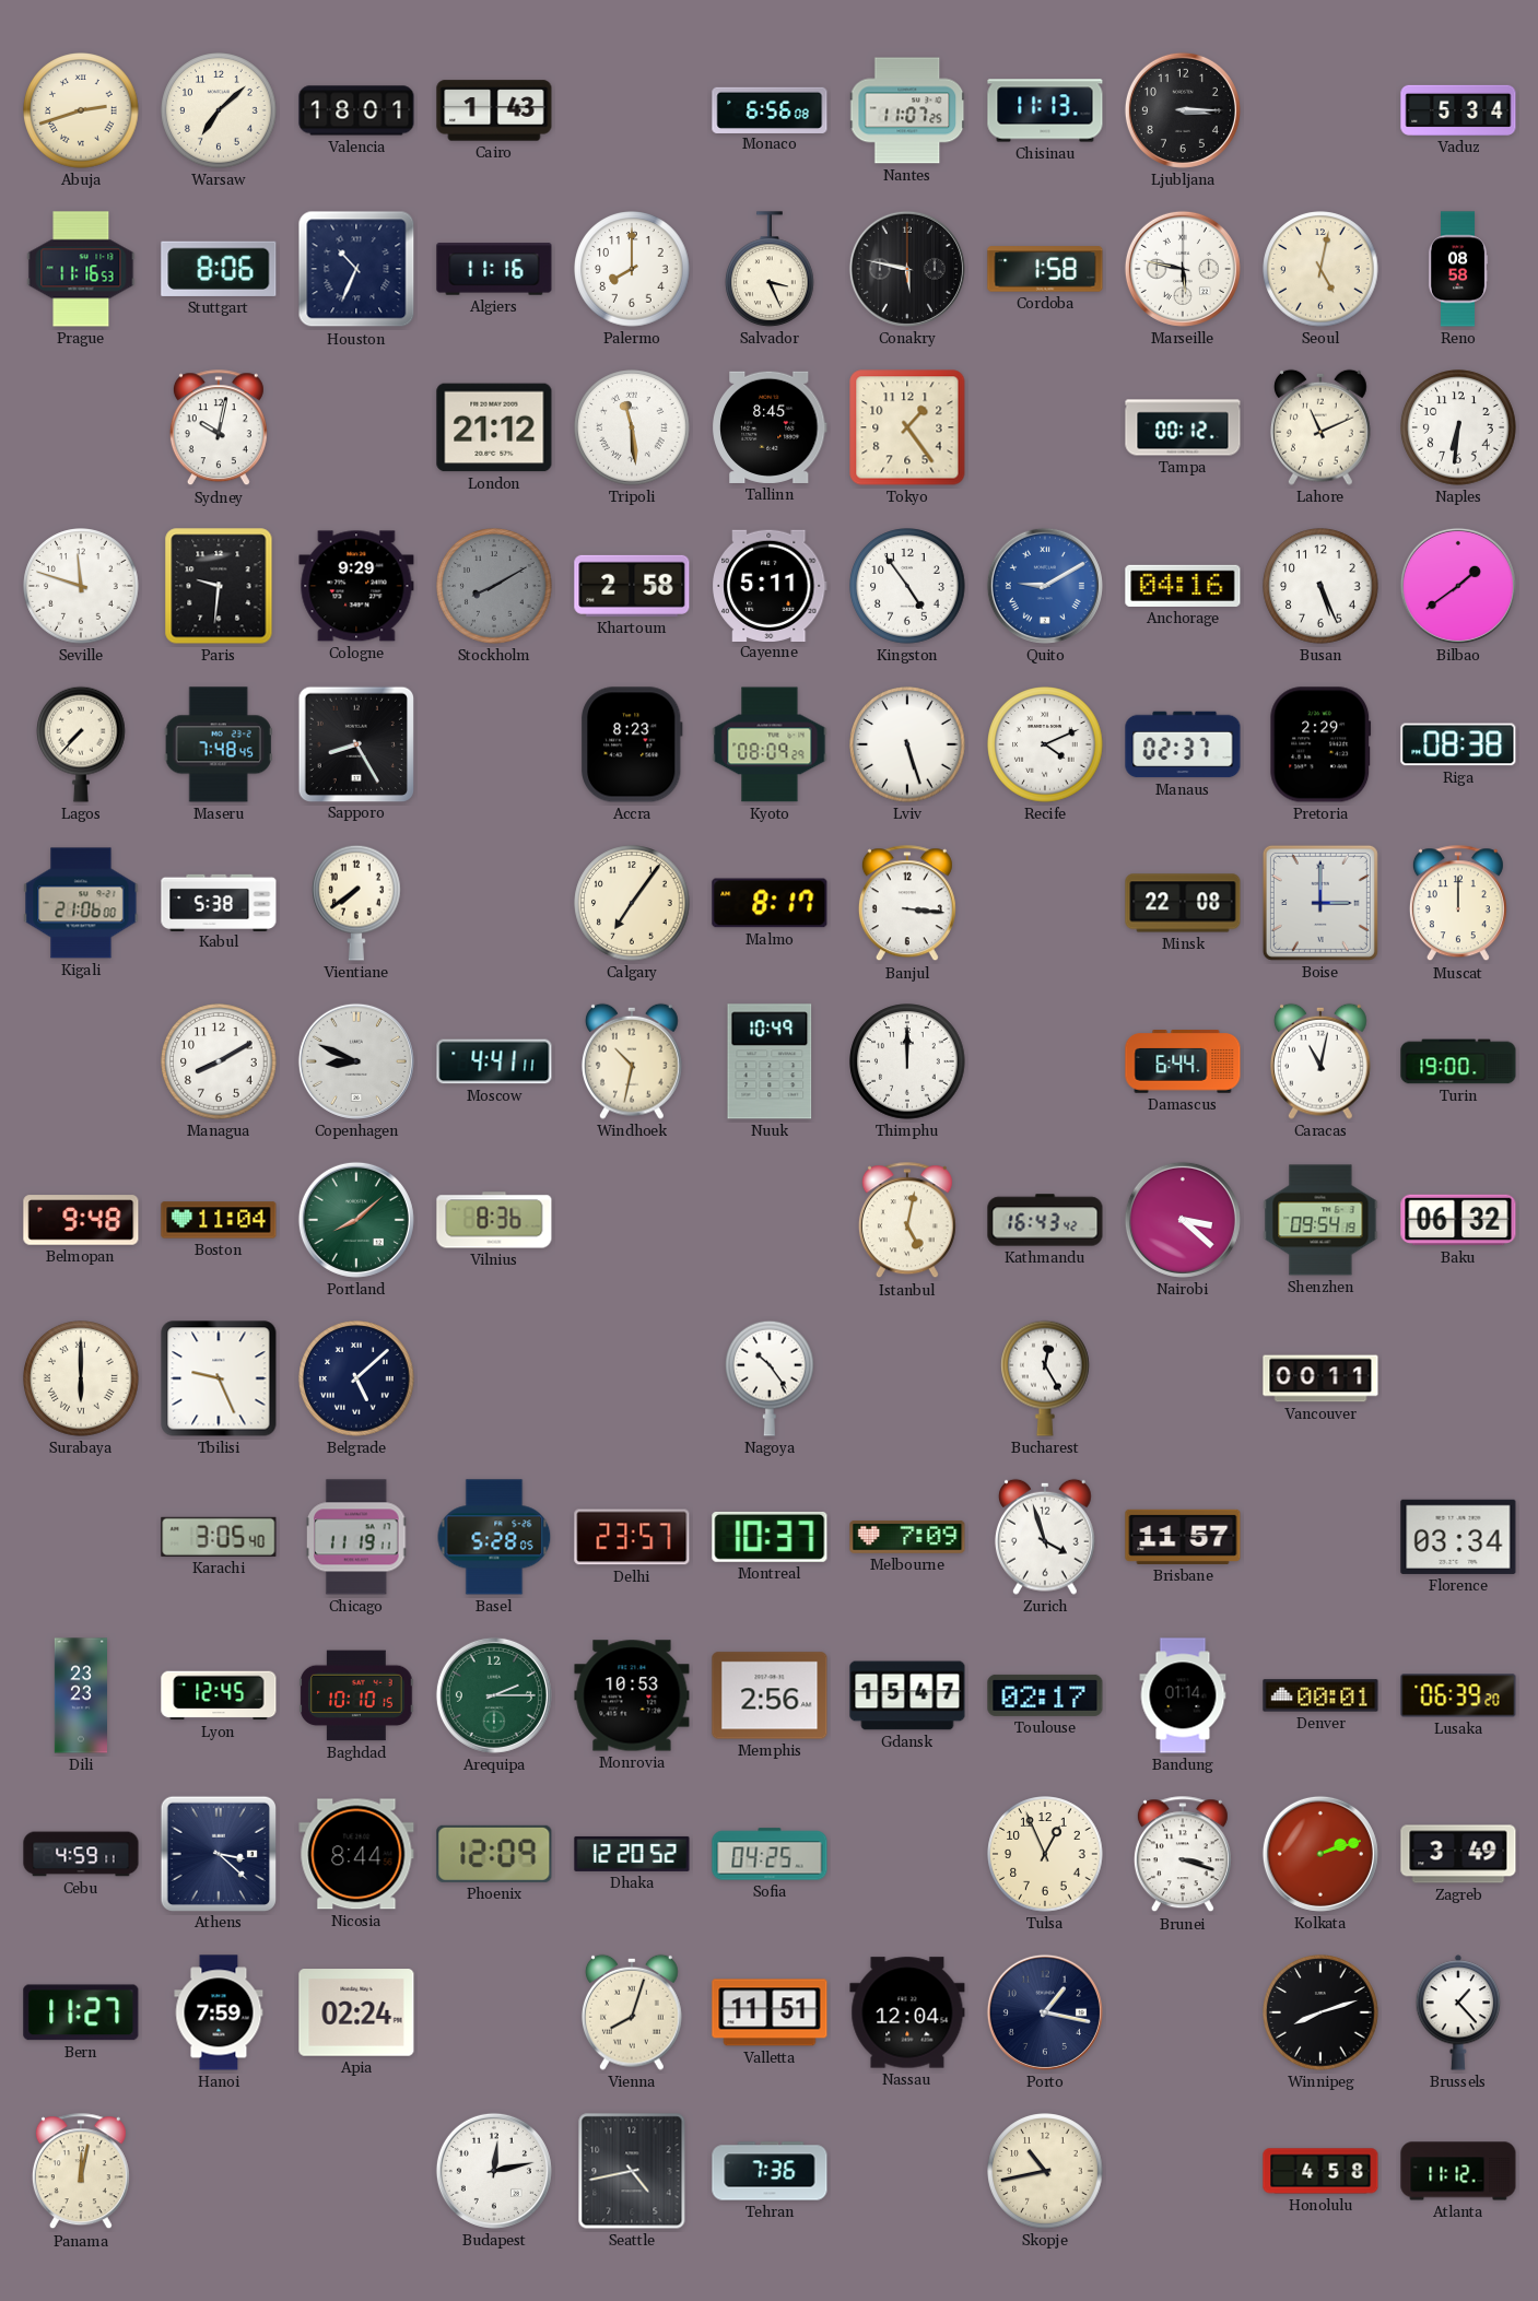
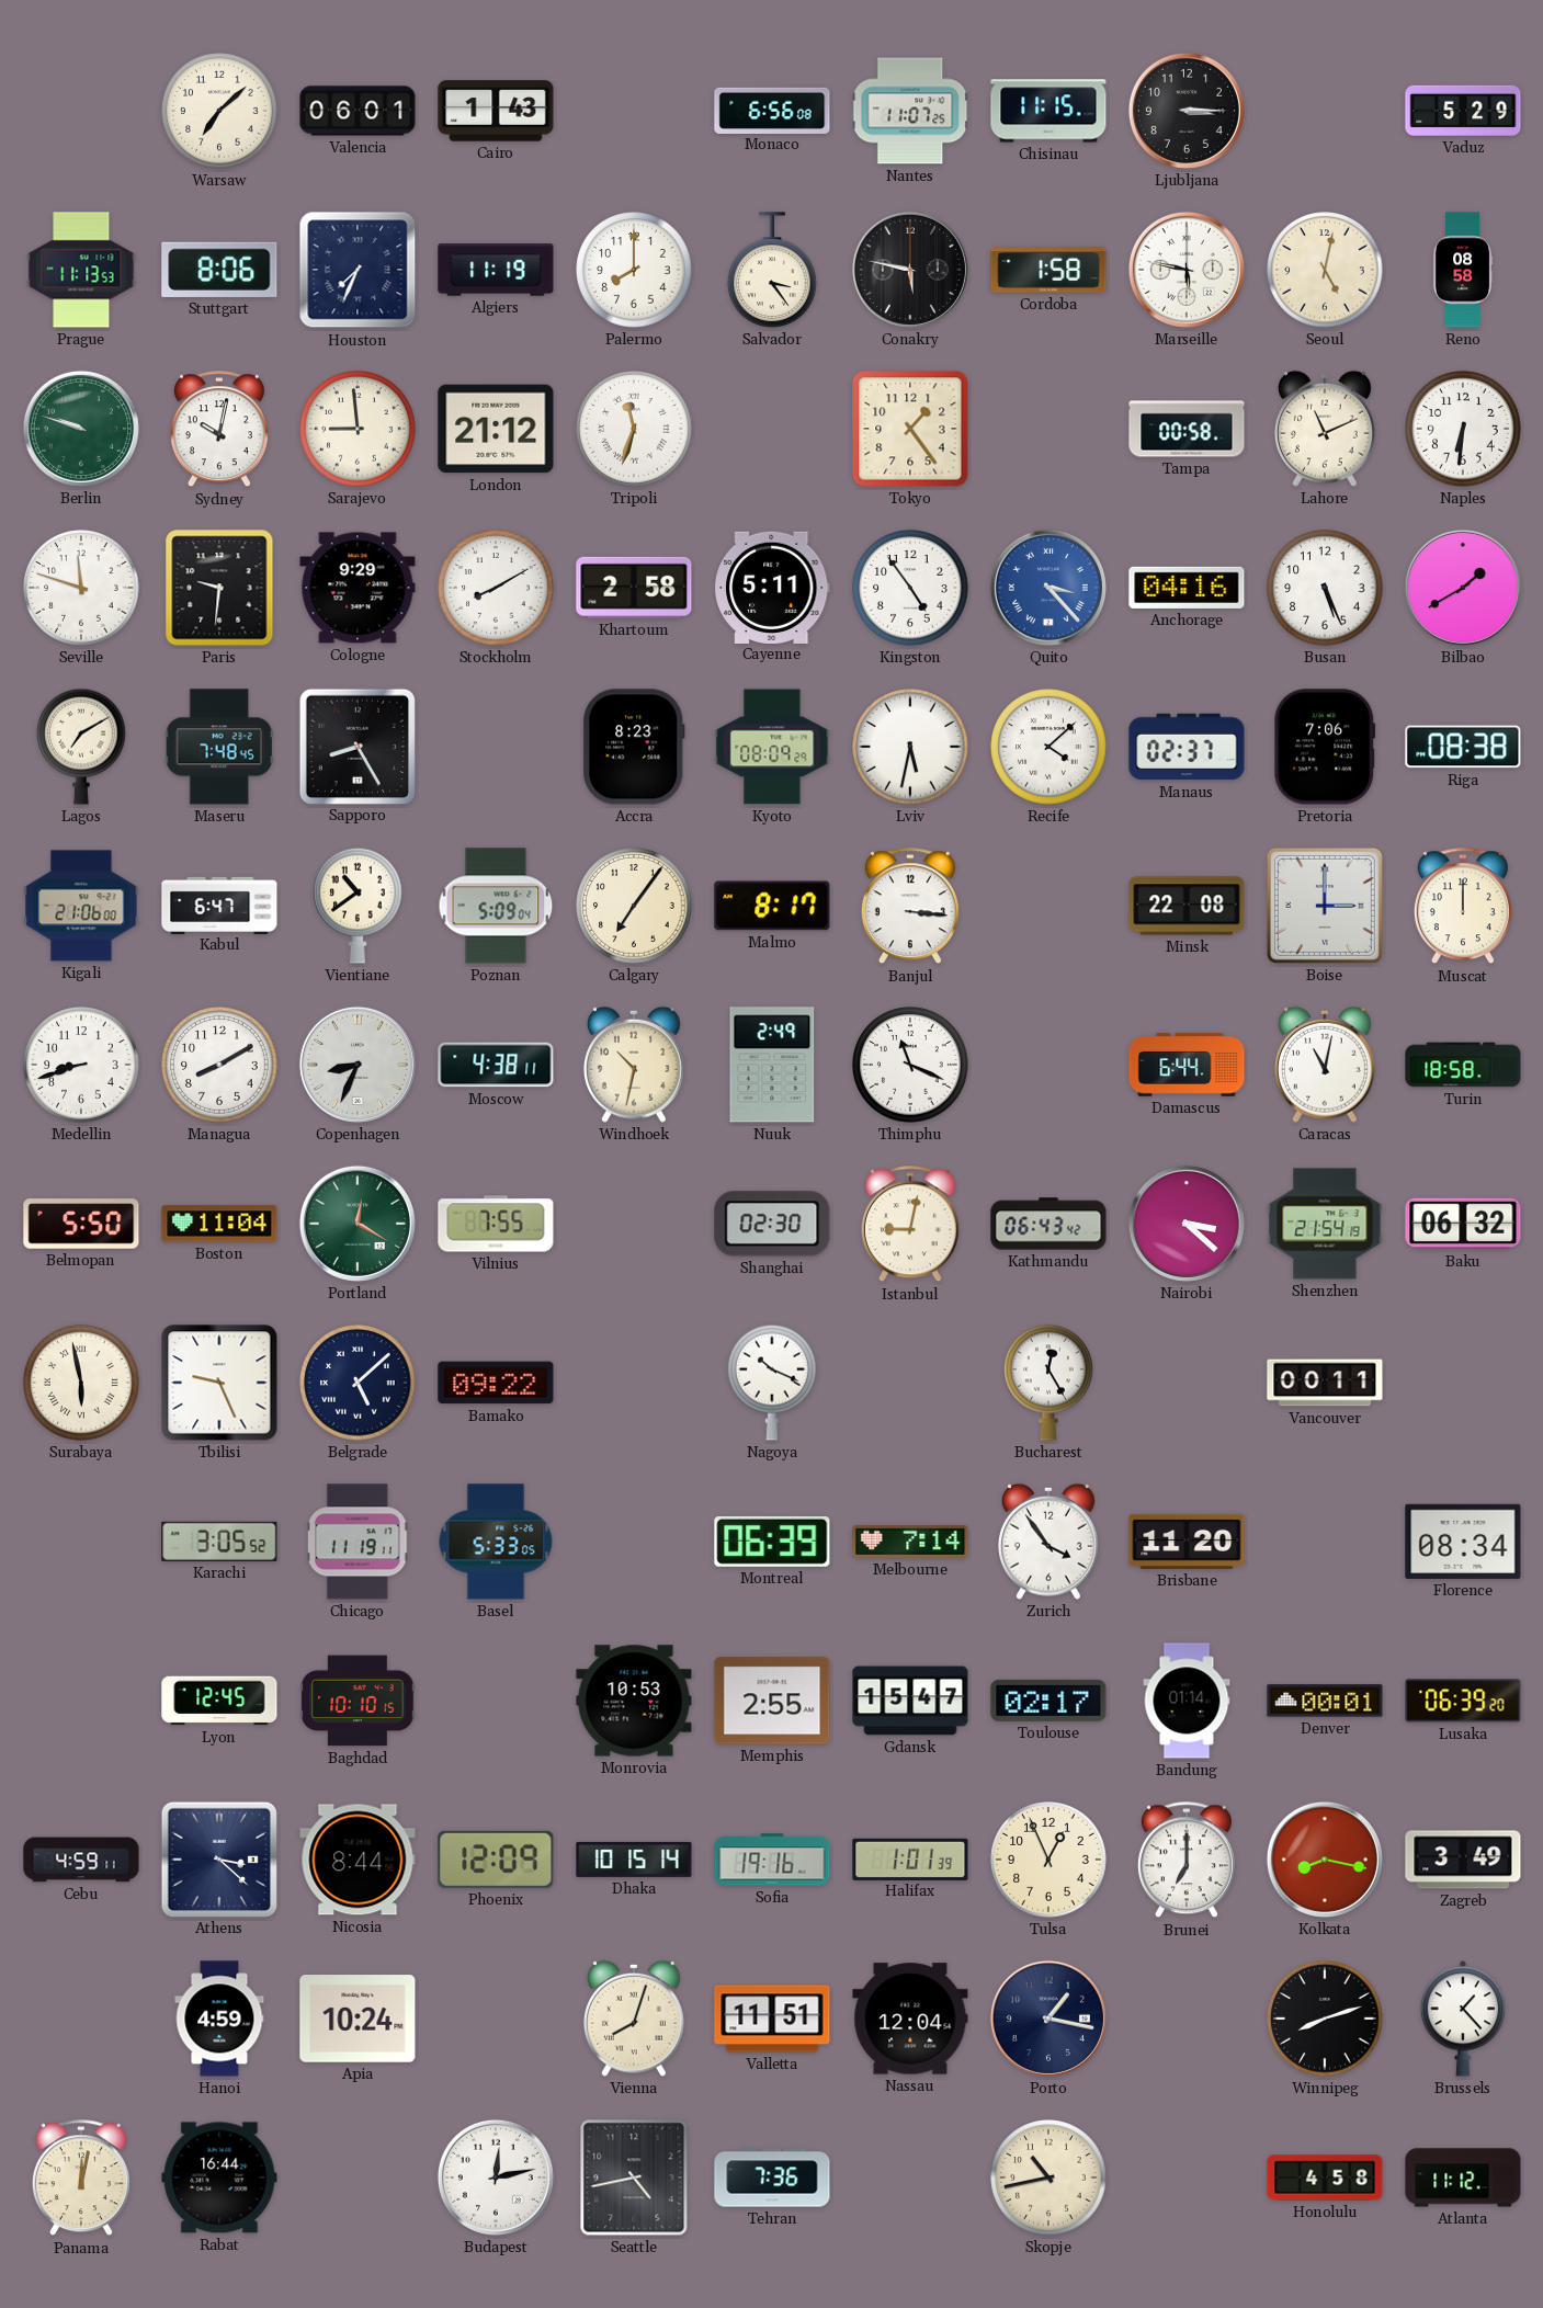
Abuja: 2:42 -> none
Valencia: 18:01 -> 06:01
Chisinau: 11:13 -> 11:15
Vaduz: 5:34 -> 5:29
Prague: 11:16 -> 11:13
Houston: 10:34 -> 7:34
Algiers: 11:16 -> 11:19
Salvador: 3:26 -> 3:24
Berlin: none -> 9:48
Sarajevo: none -> 8:59
Tripoli: 11:29 -> 11:33
Tallinn: 8:45 -> none
Tampa: 00:12 -> 00:58
Stockholm dial: grey -> white
Quito: 9:10 -> 3:23
Bilbao: 1:39 -> 1:40
Lagos: 7:37 -> 7:10
Lviv: 5:27 -> 5:32
Recife: 4:11 -> 4:08
Pretoria: 2:29 -> 7:06
Kabul: 5:38 -> 6:47
Vientiane: 7:39 -> 10:39
Poznan: none -> 5:09
Medellin: none -> 8:42
Copenhagen: 8:49 -> 8:34
Moscow: 4:41 -> 4:38
Nuuk: 10:49 -> 2:49
Thimphu: 12:00 -> 11:19
Turin: 19:00 -> 18:58
Belmopan: 9:48 -> 5:50
Portland: 8:08 -> 12:20
Vilnius: 8:36 -> 7:55
Shanghai: none -> 02:30
Istanbul: 5:02 -> 9:02
Kathmandu: 16:43 -> 06:43
Shenzhen: 09:54 -> 21:54
Surabaya: 6:00 -> 5:58
Bamako: none -> 09:22
Nagoya: 10:24 -> 10:19
Karachi: 3:05:40 -> 3:05:52
Basel: 5:28 -> 5:33
Delhi: 23:57 -> none
Montreal: 10:37 -> 06:39
Melbourne: 7:09 -> 7:14
Zurich: 3:57 -> 3:54
Brisbane: 11:57 -> 11:20
Florence: 03:34 -> 08:34
Dili: 23:23 -> none
Arequipa: 2:15 -> none
Memphis: 2:56 -> 2:55
Dhaka: 12:20 -> 10:15
Sofia: 04:25 -> 19:16
Halifax: none -> 1:01
Brunei: 3:18 -> 7:00
Kolkata: 2:12 -> 8:17
Bern: 11:27 -> none
Hanoi: 7:59 -> 4:59
Apia: 02:24 -> 10:24
Rabat: none -> 16:44
